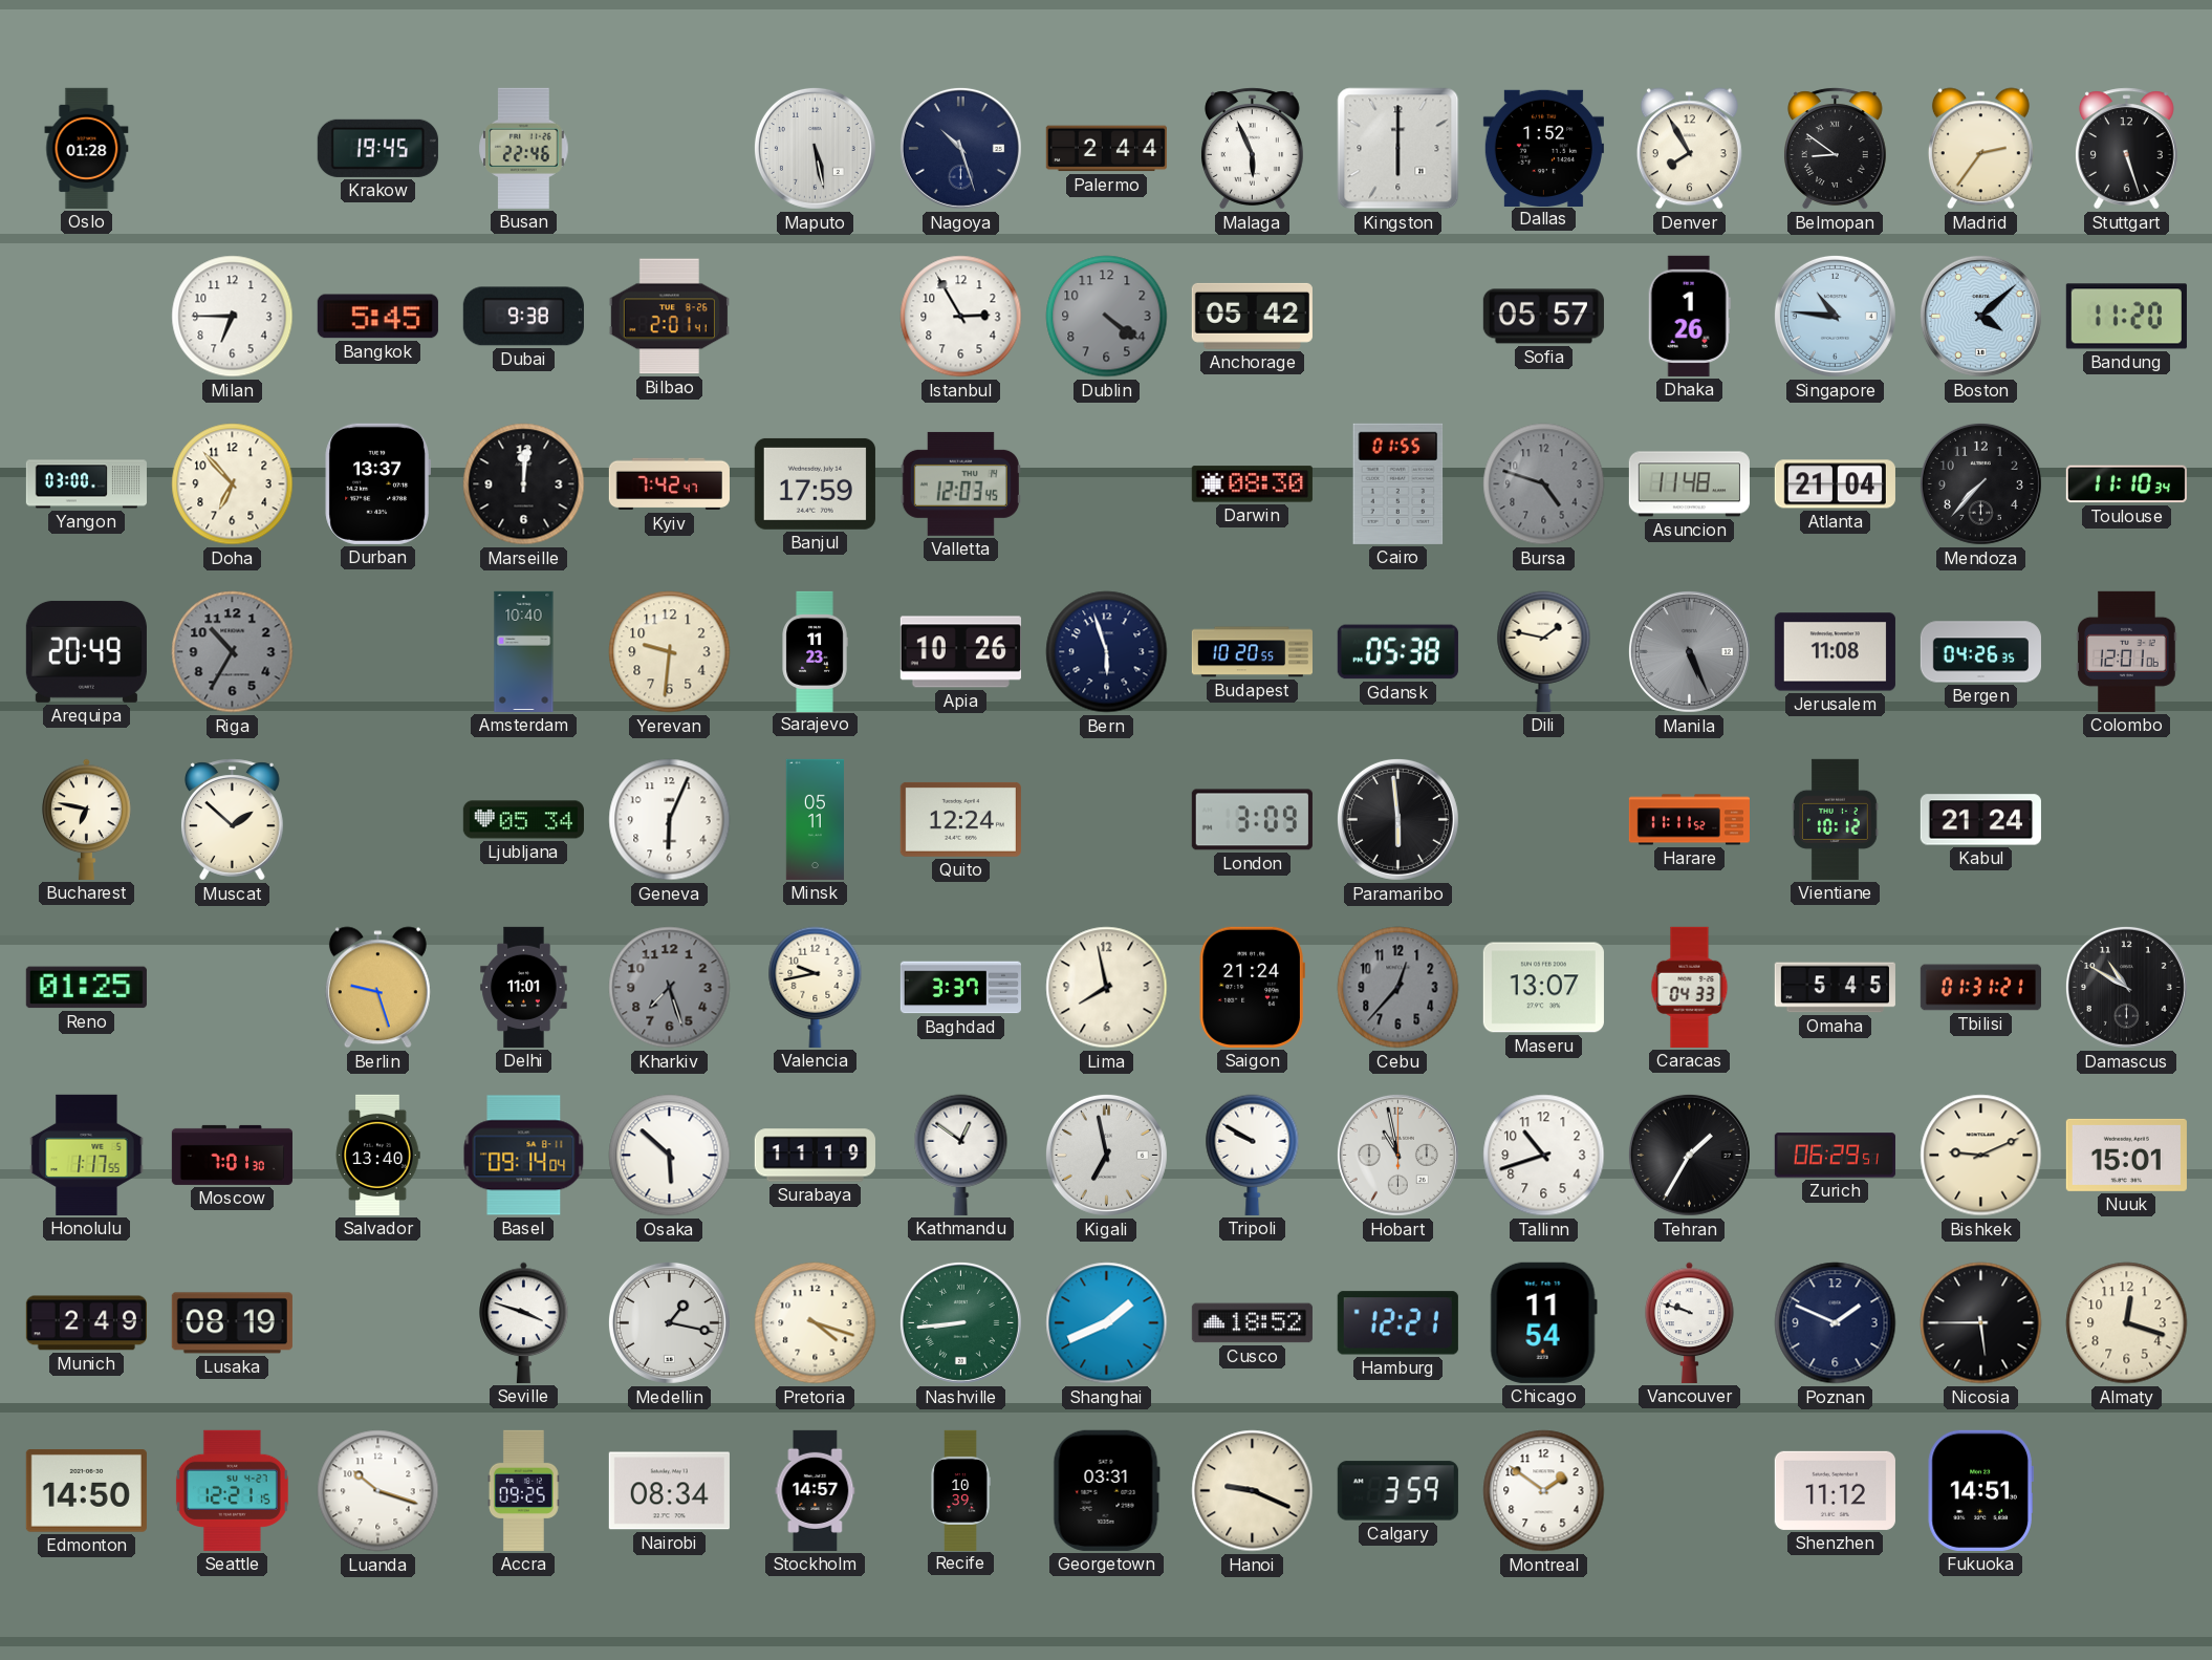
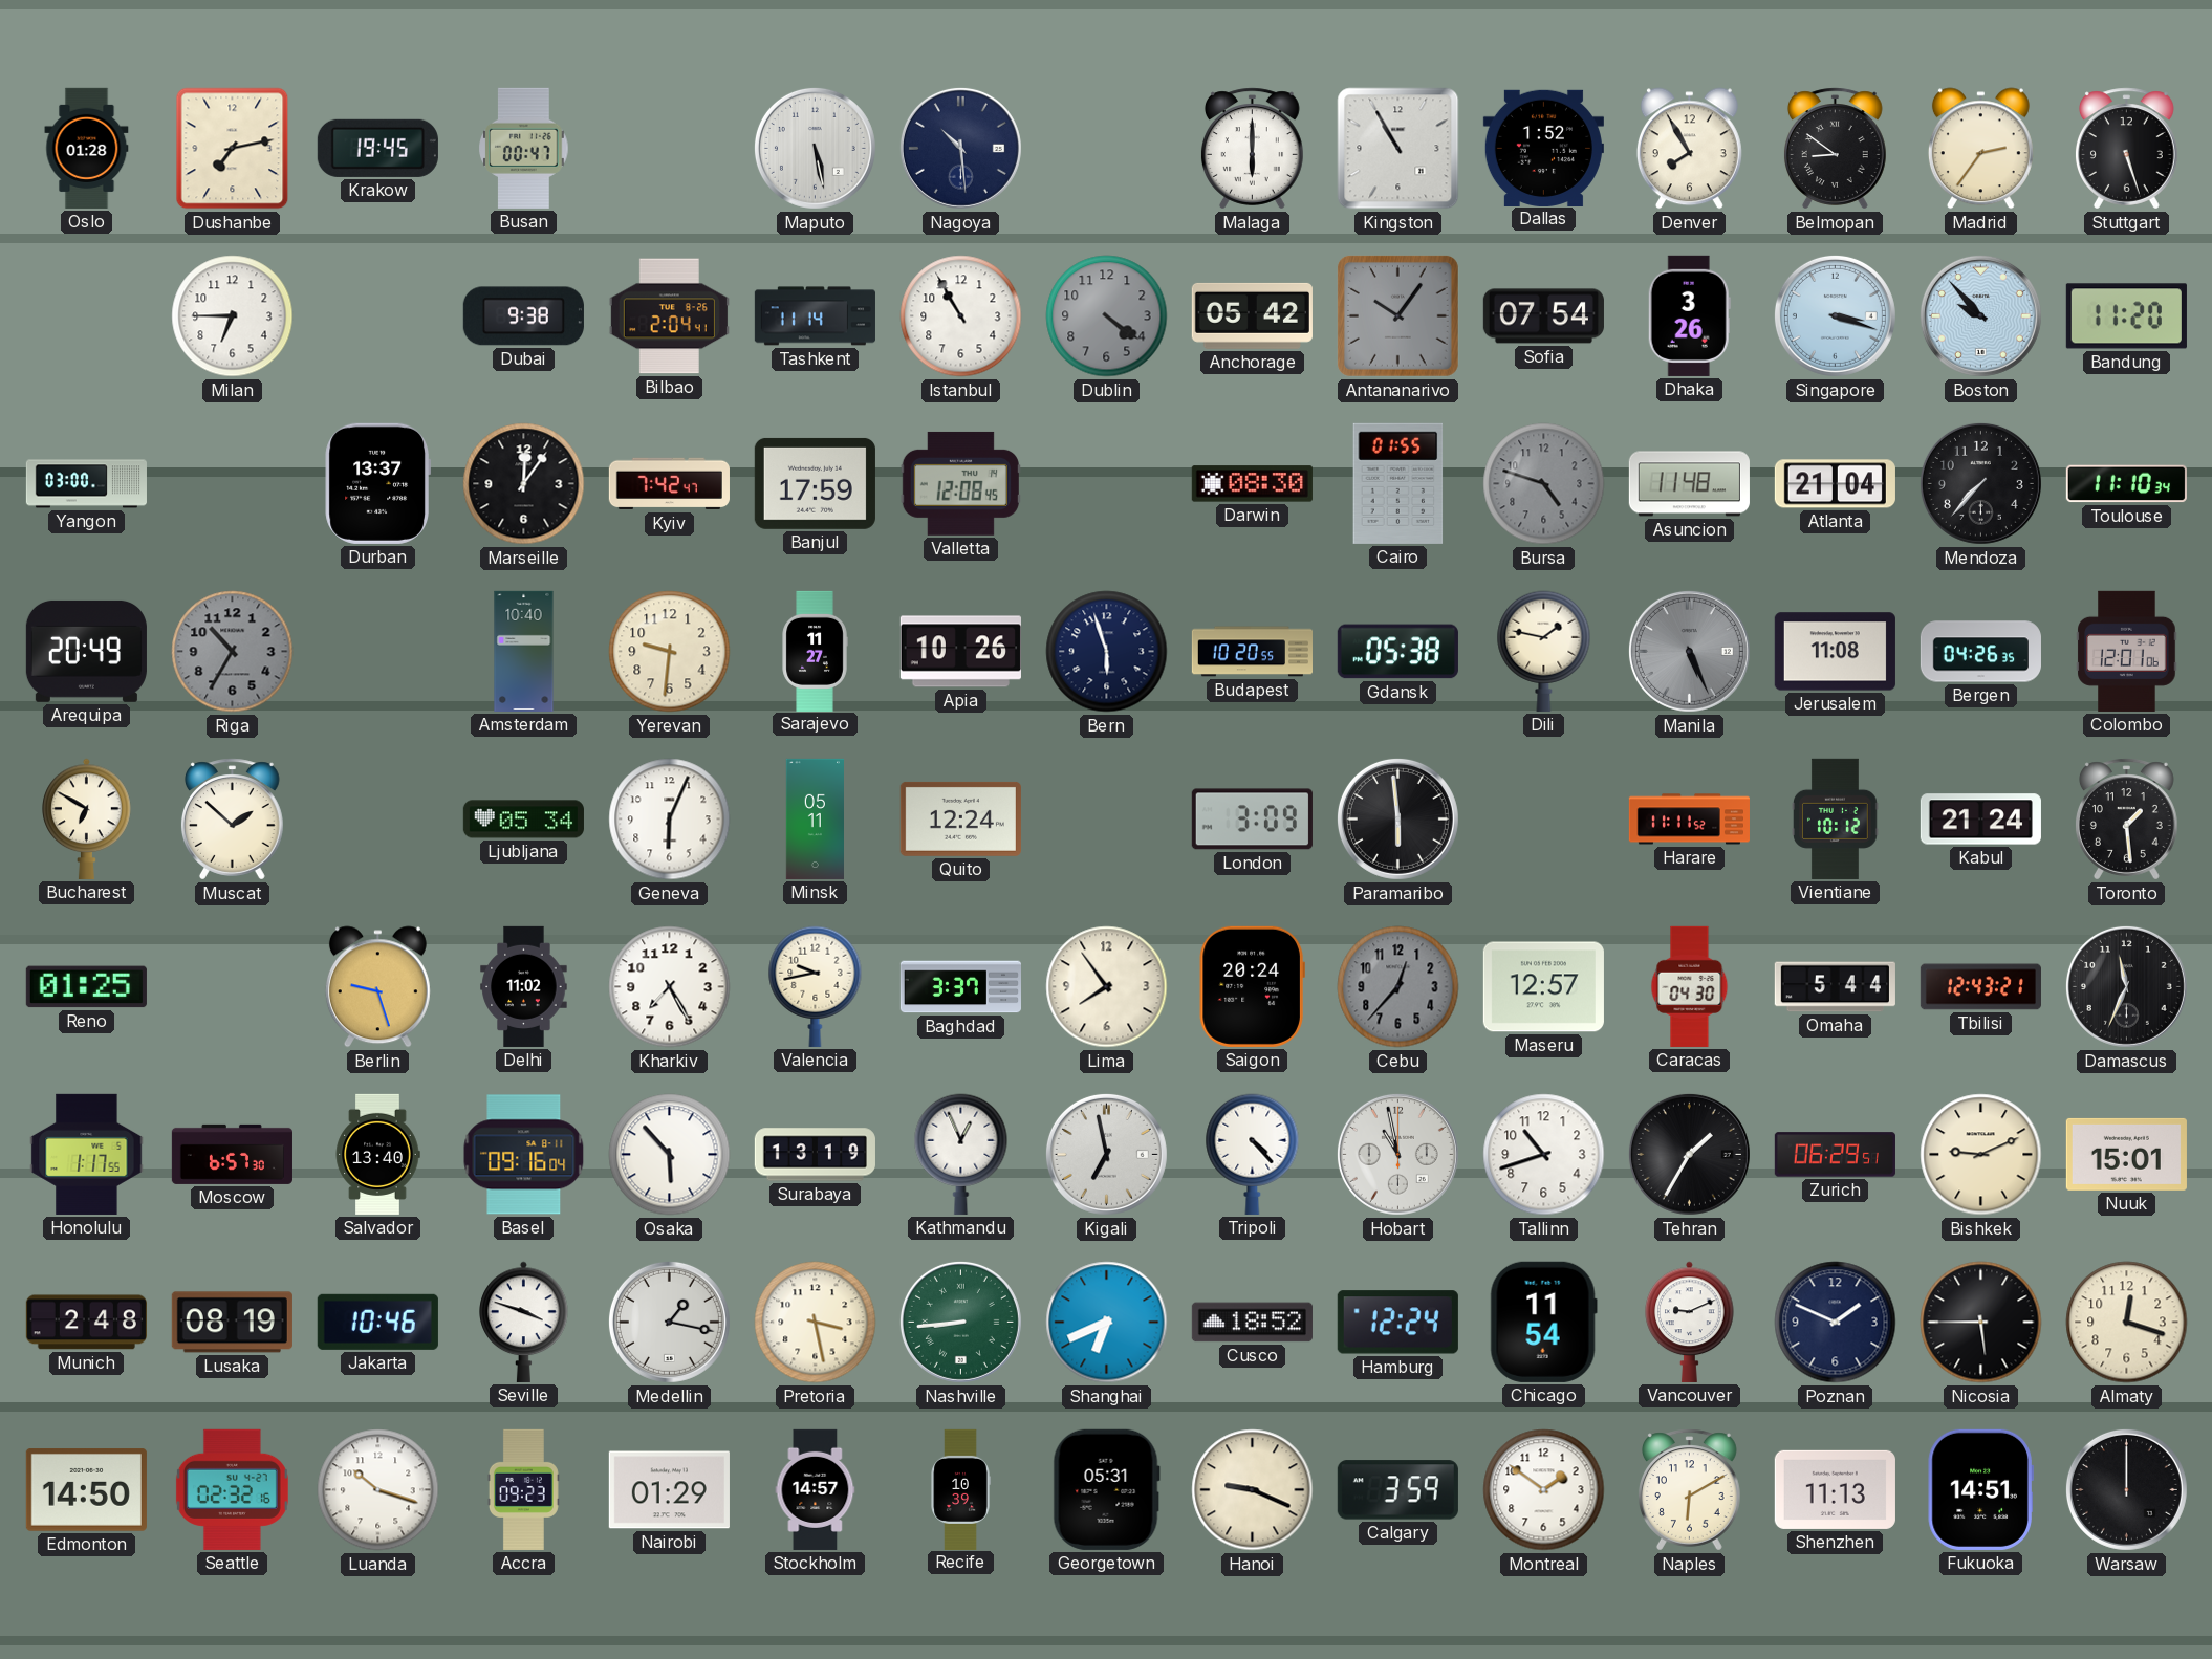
Dushanbe: none -> 7:13
Busan: 22:46 -> 00:47
Nagoya: 10:27 -> 10:29
Palermo: 2:44 -> none
Malaga: 5:56 -> 6:00
Kingston: 6:00 -> 10:55
Bangkok: 5:45 -> none
Bilbao: 2:01 -> 2:04
Tashkent: none -> 11:14
Istanbul: 2:55 -> 10:55
Antananarivo: none -> 10:06
Sofia: 05:57 -> 07:54
Dhaka: 1:26 -> 3:26
Singapore: 10:46 -> 3:18
Boston: 4:08 -> 9:53
Doha: 6:53 -> none
Marseille: 12:01 -> 12:06
Valletta: 12:03 -> 12:08
Sarajevo: 11:23 -> 11:27
Bucharest: 6:47 -> 6:50
Toronto: none -> 1:29
Delhi: 11:01 -> 11:02
Kharkiv: 7:27 -> 7:25
Kharkiv dial: grey -> white
Lima: 7:58 -> 7:54
Saigon: 21:24 -> 20:24
Maseru: 13:07 -> 12:57
Caracas: 04:33 -> 04:30
Omaha: 5:45 -> 5:44
Tbilisi: 01:31 -> 12:43
Damascus: 10:50 -> 11:34
Moscow: 7:01 -> 6:57
Basel: 09:14 -> 09:16
Osaka: 5:52 -> 5:53
Surabaya: 11:19 -> 13:19
Kathmandu: 12:51 -> 12:56
Tripoli: 9:50 -> 4:23
Munich: 2:49 -> 2:48
Jakarta: none -> 10:46
Pretoria: 4:18 -> 3:28
Shanghai: 1:41 -> 6:41
Hamburg: 12:21 -> 12:24
Vancouver: 9:48 -> 9:11
Seattle: 12:21 -> 02:32
Accra: 09:25 -> 09:23
Nairobi: 08:34 -> 01:29
Georgetown: 03:31 -> 05:31
Naples: none -> 6:10
Shenzhen: 11:12 -> 11:13
Warsaw: none -> 12:00
